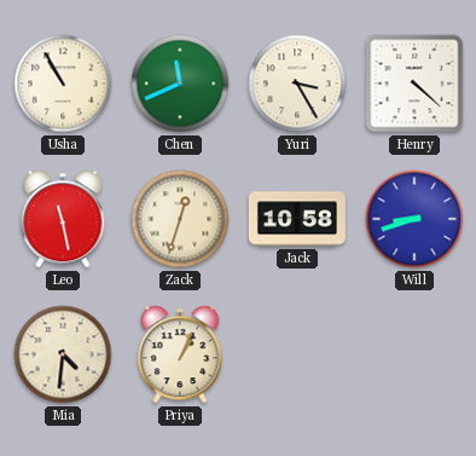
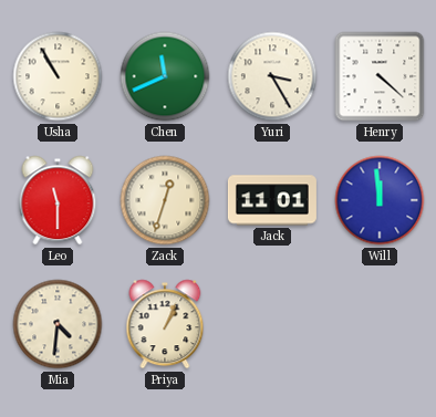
Leo: 11:28 -> 11:30
Jack: 10:58 -> 11:01
Will: 8:42 -> 11:59
